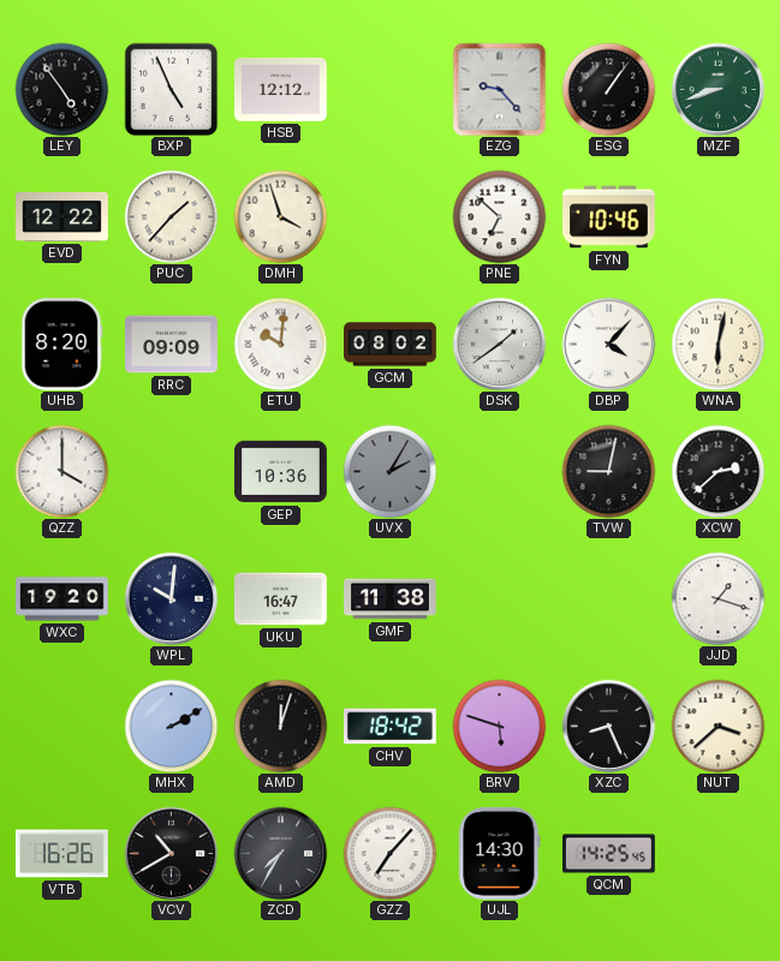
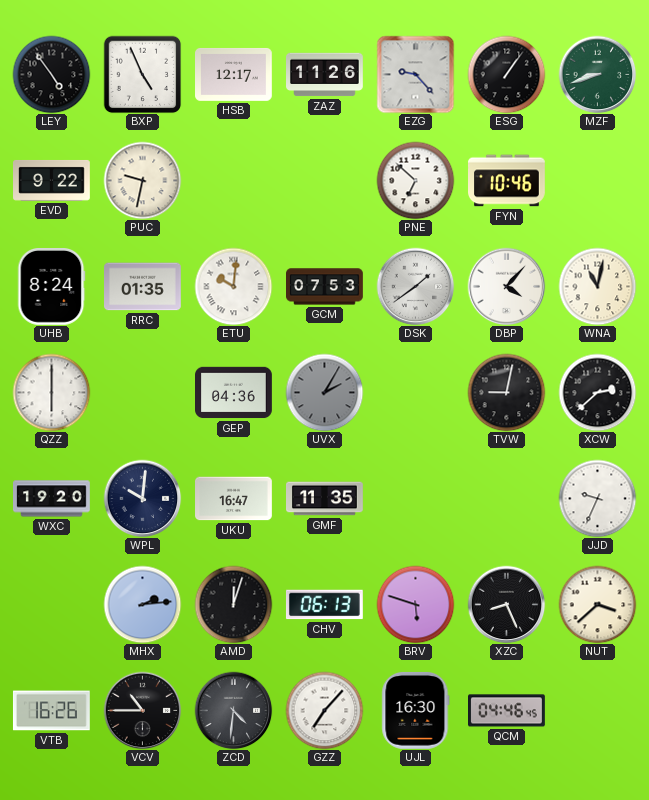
HSB: 12:12 -> 12:17
ZAZ: none -> 11:26
EVD: 12:22 -> 9:22
PUC: 1:37 -> 9:32
DMH: 3:57 -> none
UHB: 8:20 -> 8:24
RRC: 09:09 -> 01:35
GCM: 08:02 -> 07:53
WNA: 6:02 -> 11:02
QZZ: 4:00 -> 6:00
GEP: 10:36 -> 04:36
GMF: 11:38 -> 11:35
JJD: 1:18 -> 9:34
MHX: 2:10 -> 2:14
CHV: 18:42 -> 06:13
VCV: 10:40 -> 10:45
ZCD: 7:35 -> 4:31
UJL: 14:30 -> 16:30
QCM: 14:25 -> 04:46
